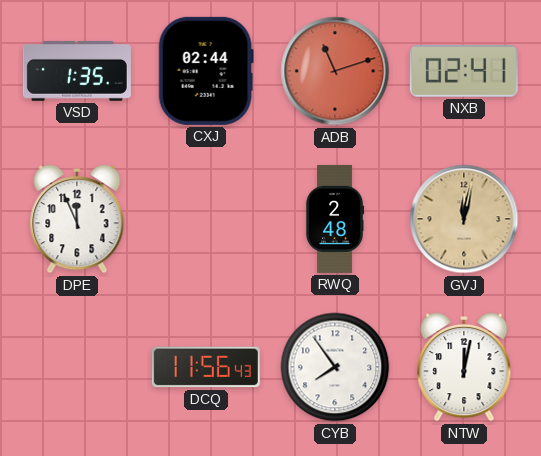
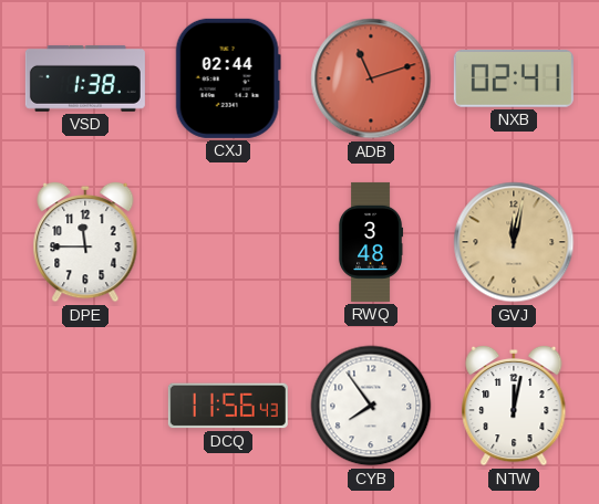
VSD: 1:35 -> 1:38
DPE: 11:56 -> 11:45
RWQ: 2:48 -> 3:48
